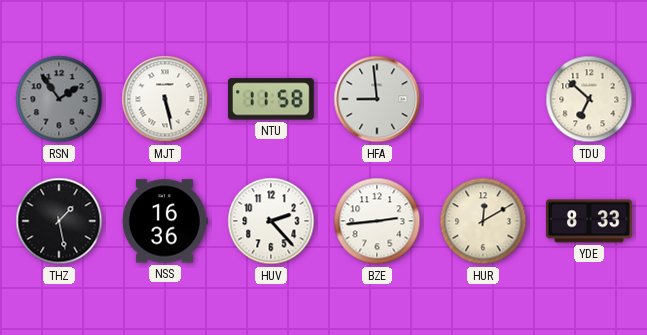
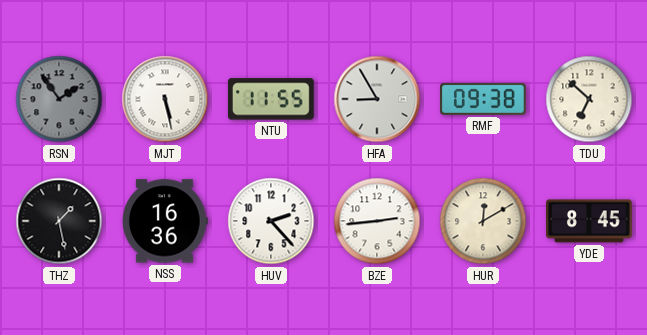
NTU: 11:58 -> 11:55
HFA: 8:59 -> 8:55
RMF: none -> 09:38
YDE: 8:33 -> 8:45
